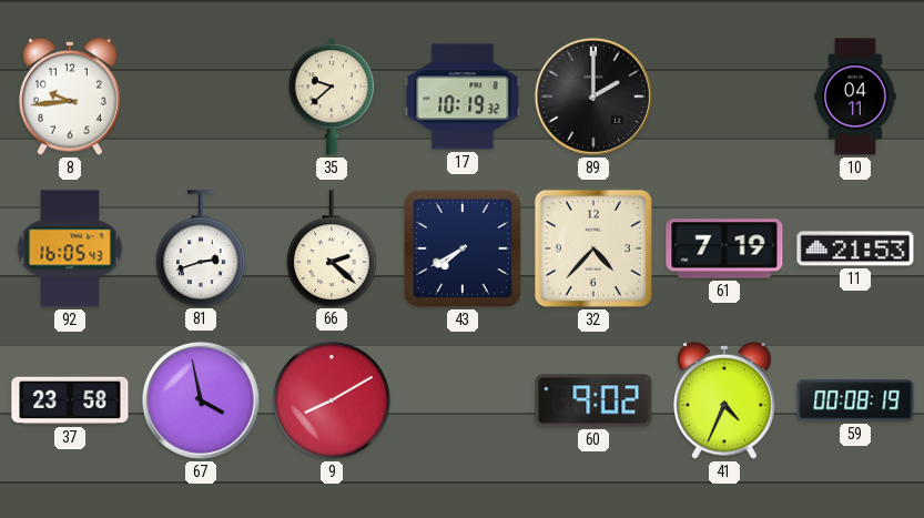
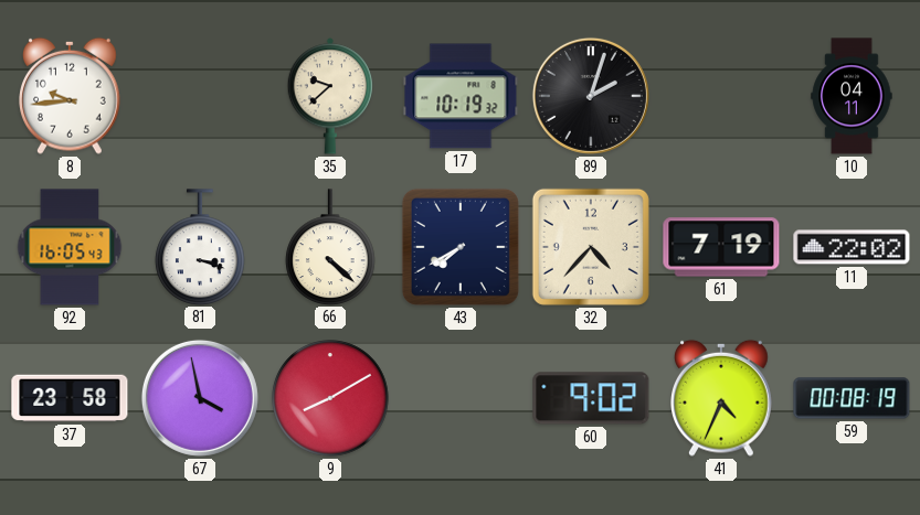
89: 2:00 -> 2:03
81: 2:42 -> 3:18
66: 2:22 -> 4:22
11: 21:53 -> 22:02
